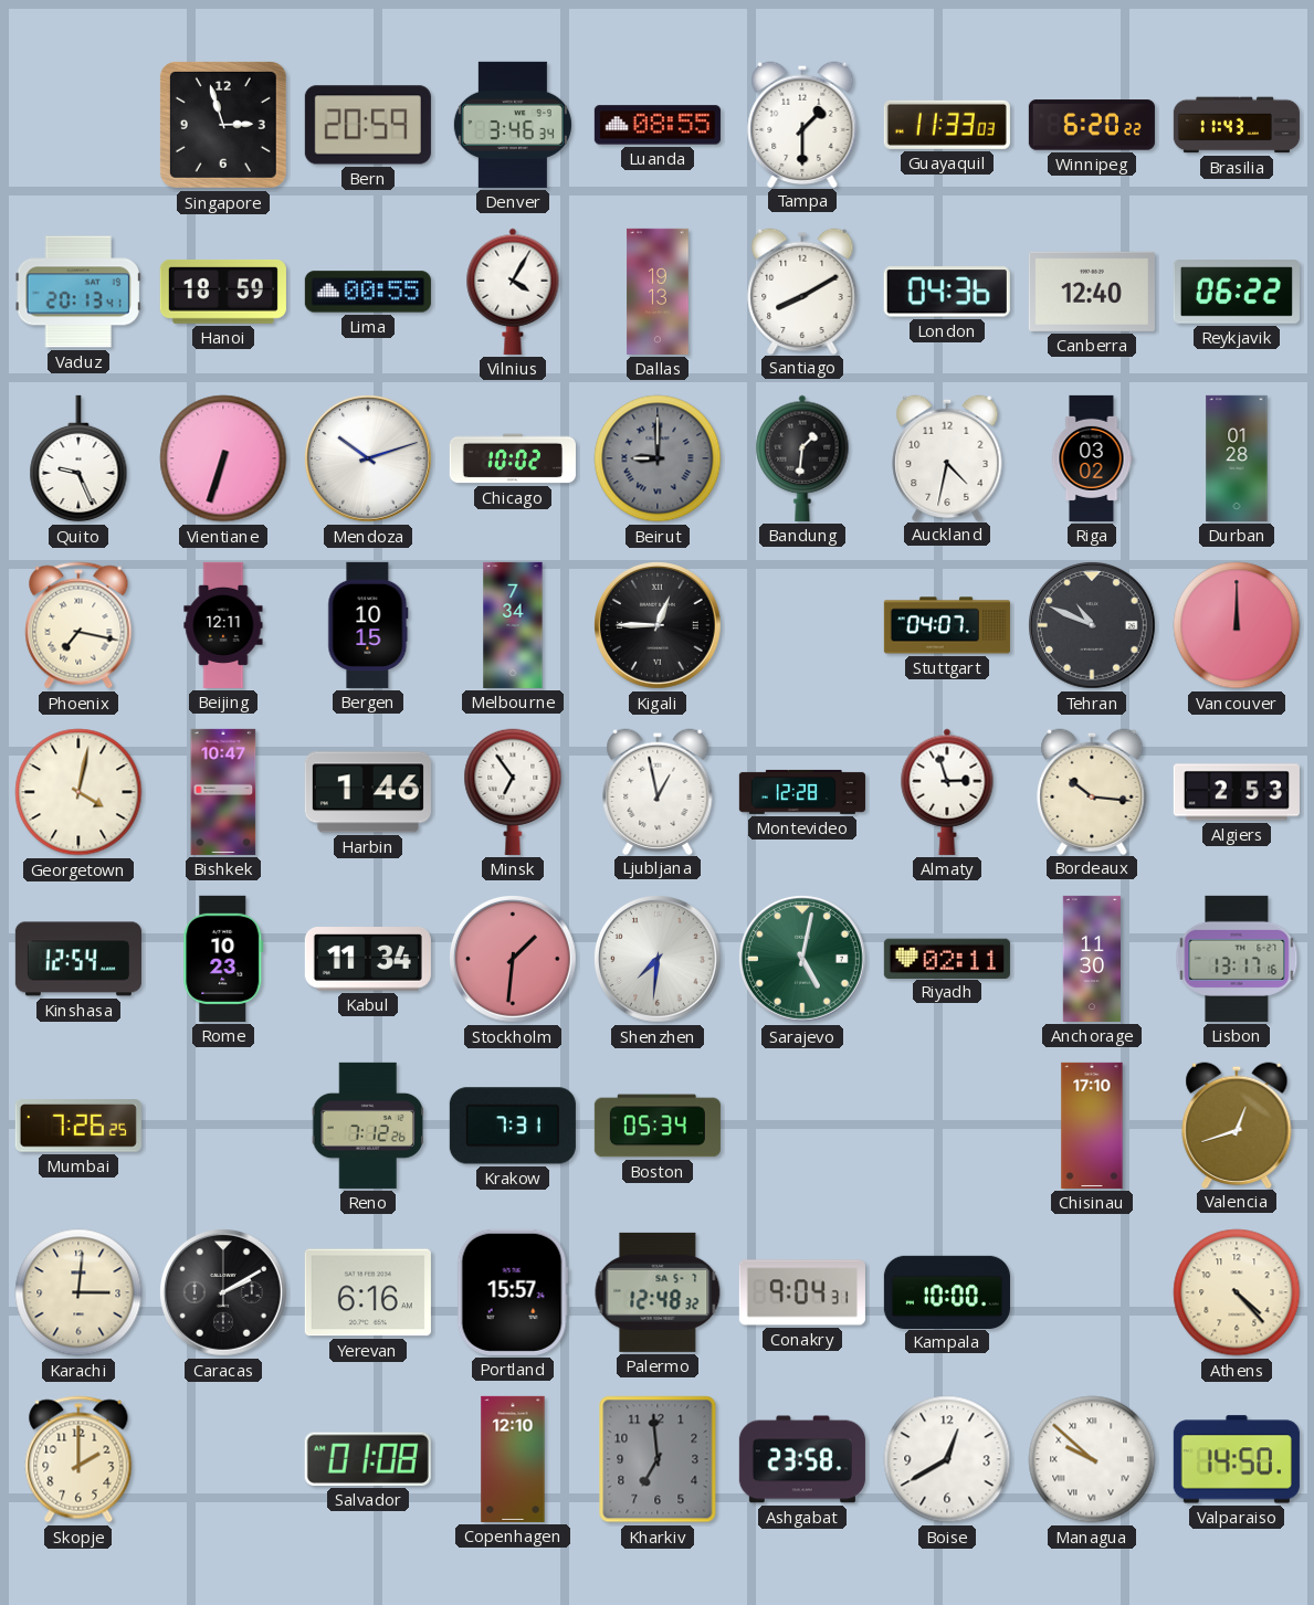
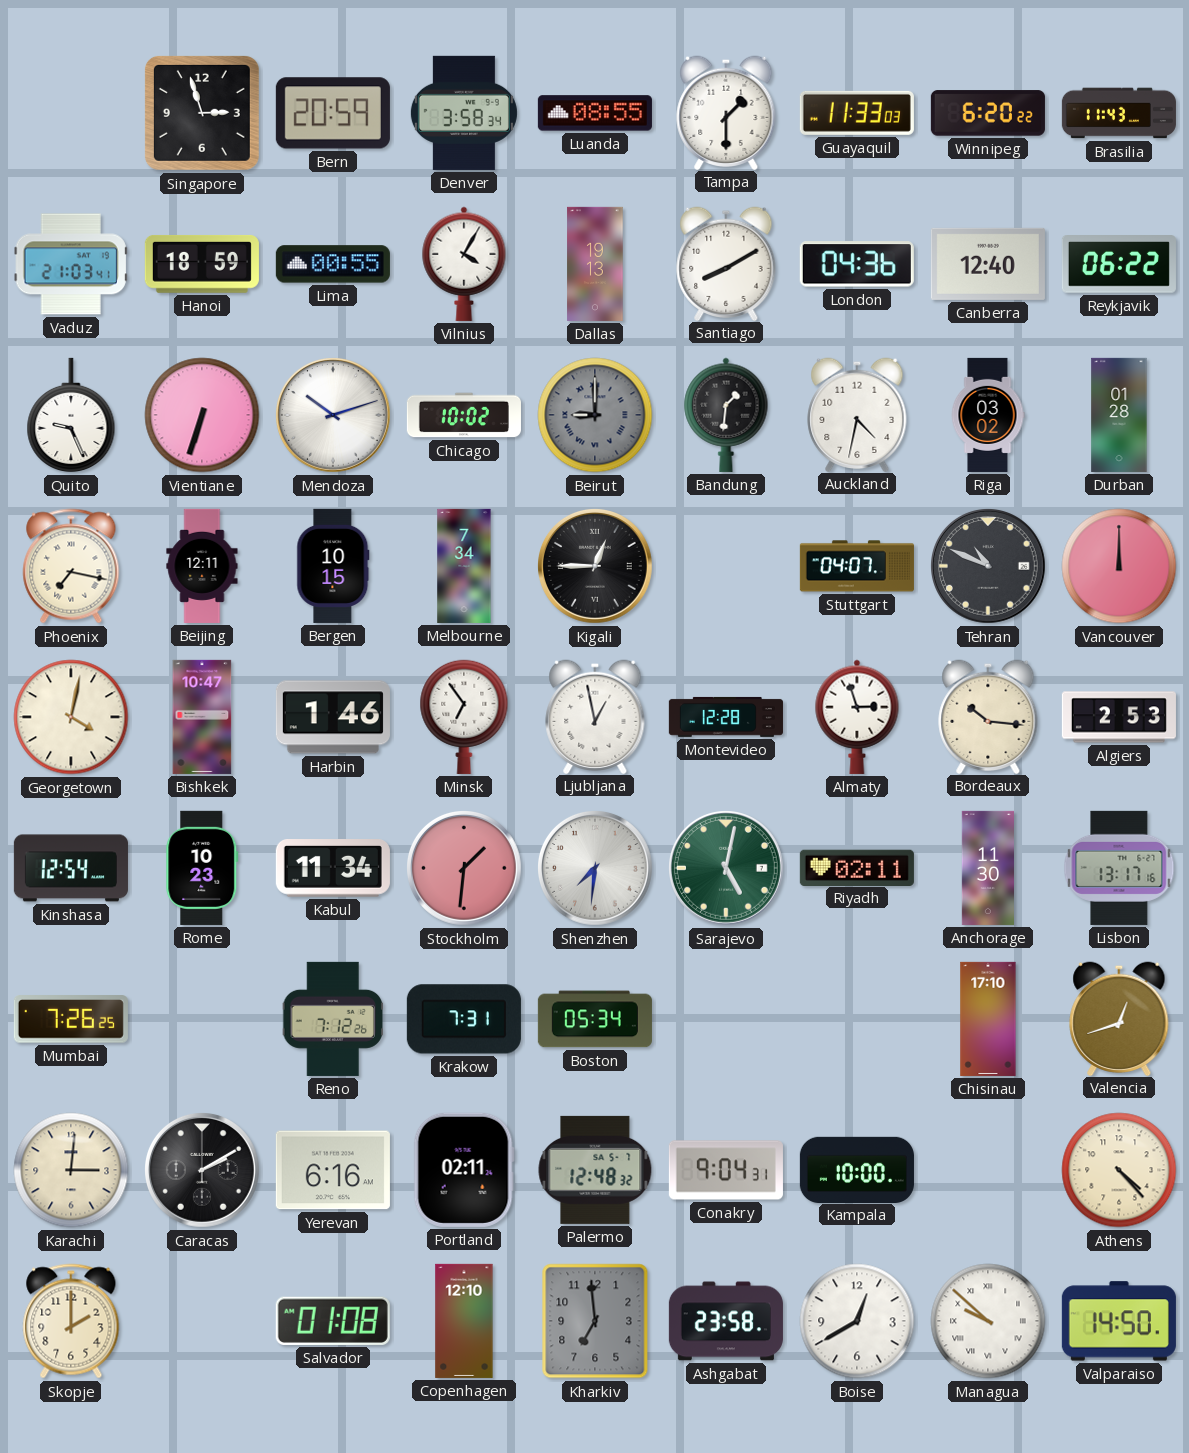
Denver: 3:46 -> 3:58
Vaduz: 20:13 -> 21:03
Portland: 15:57 -> 02:11
